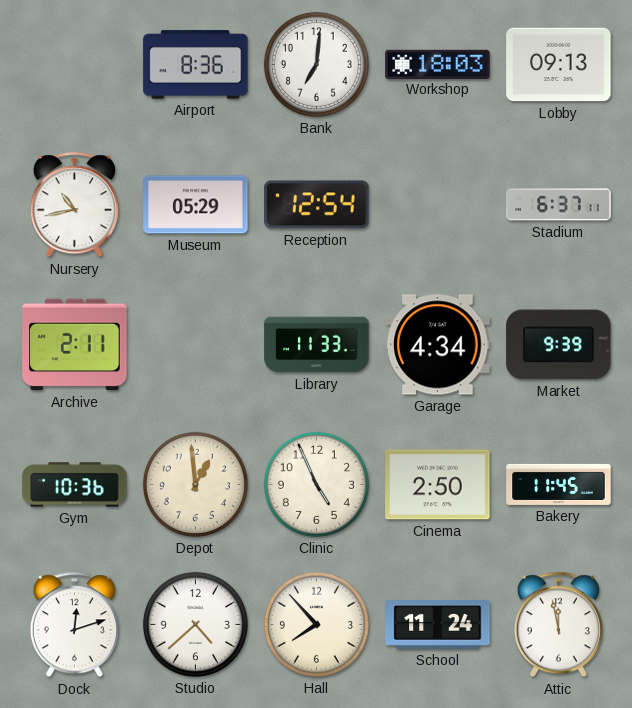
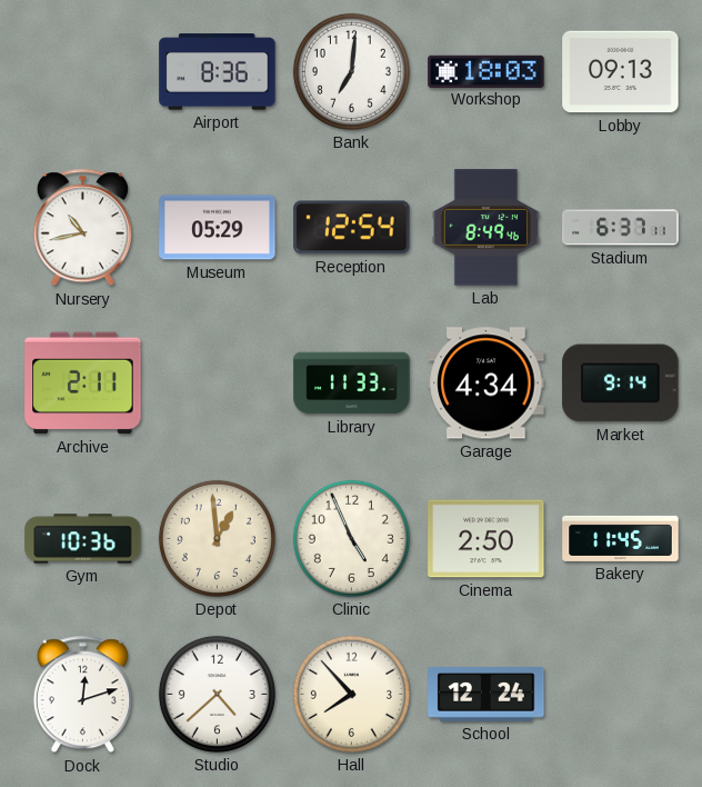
Lab: none -> 8:49
Market: 9:39 -> 9:14
School: 11:24 -> 12:24
Attic: 11:58 -> none
